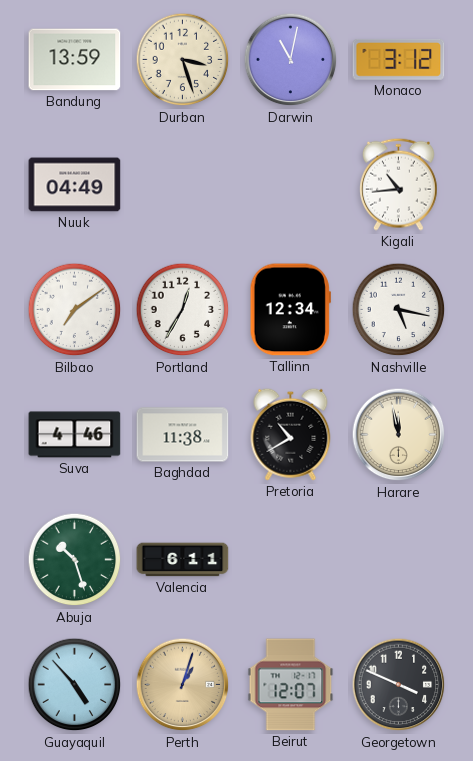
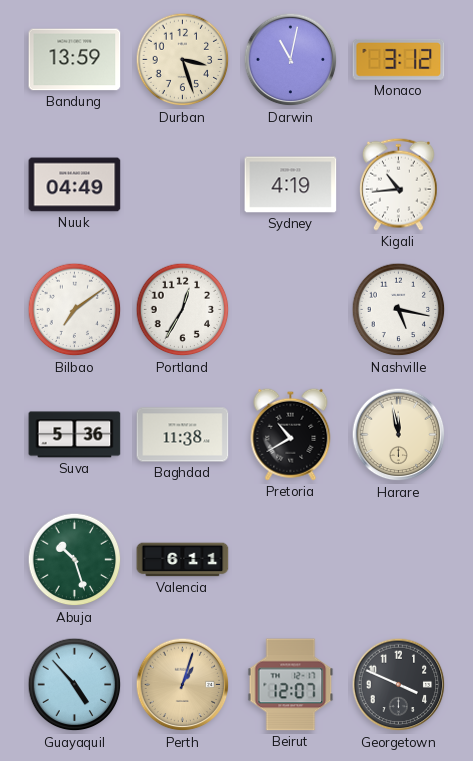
Sydney: none -> 4:19
Tallinn: 12:34 -> none
Suva: 4:46 -> 5:36
